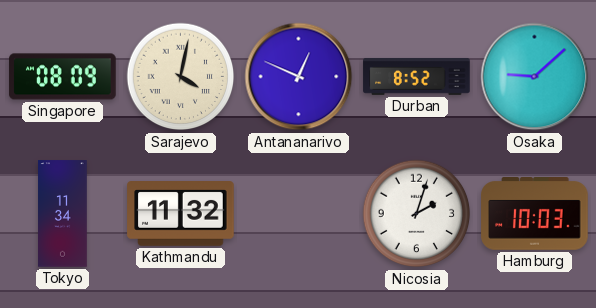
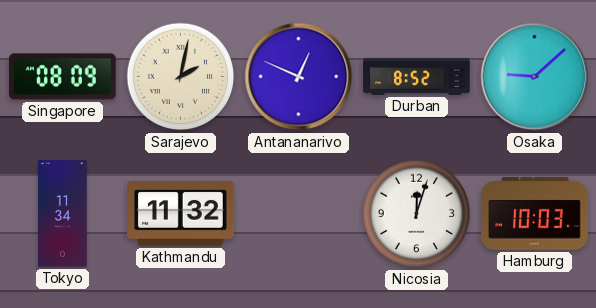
Sarajevo: 4:02 -> 2:02
Nicosia: 2:03 -> 12:03
